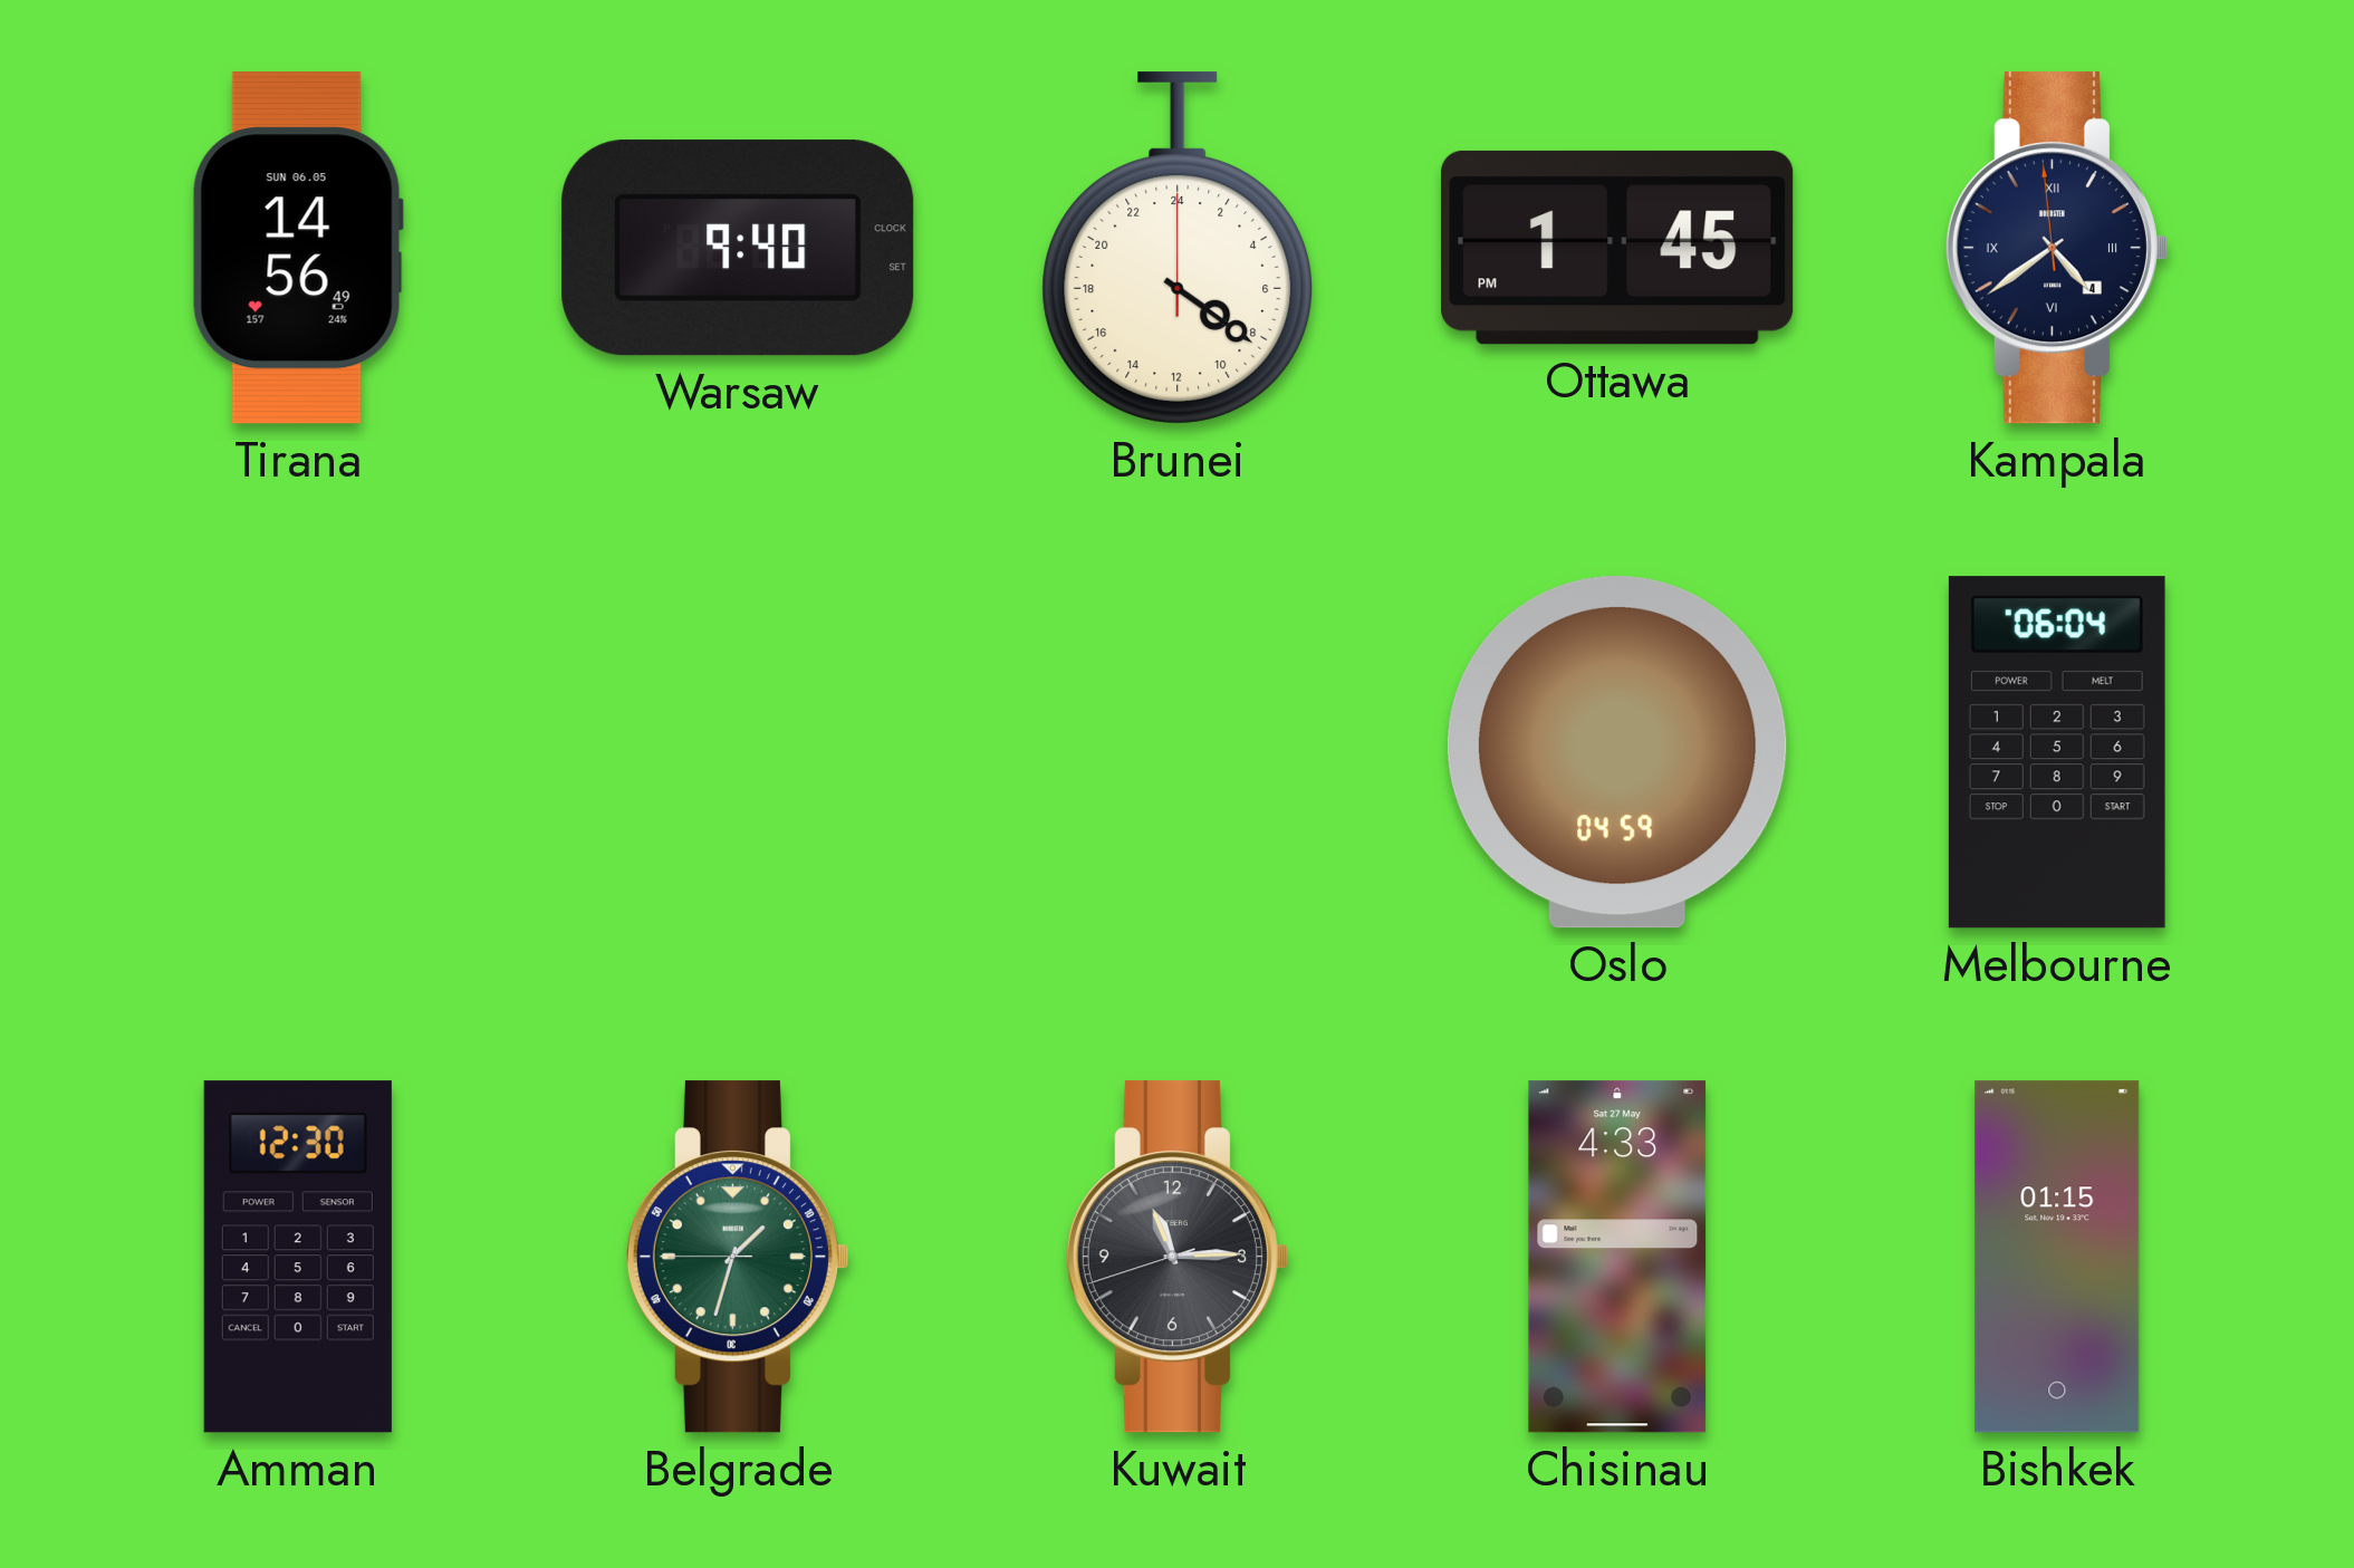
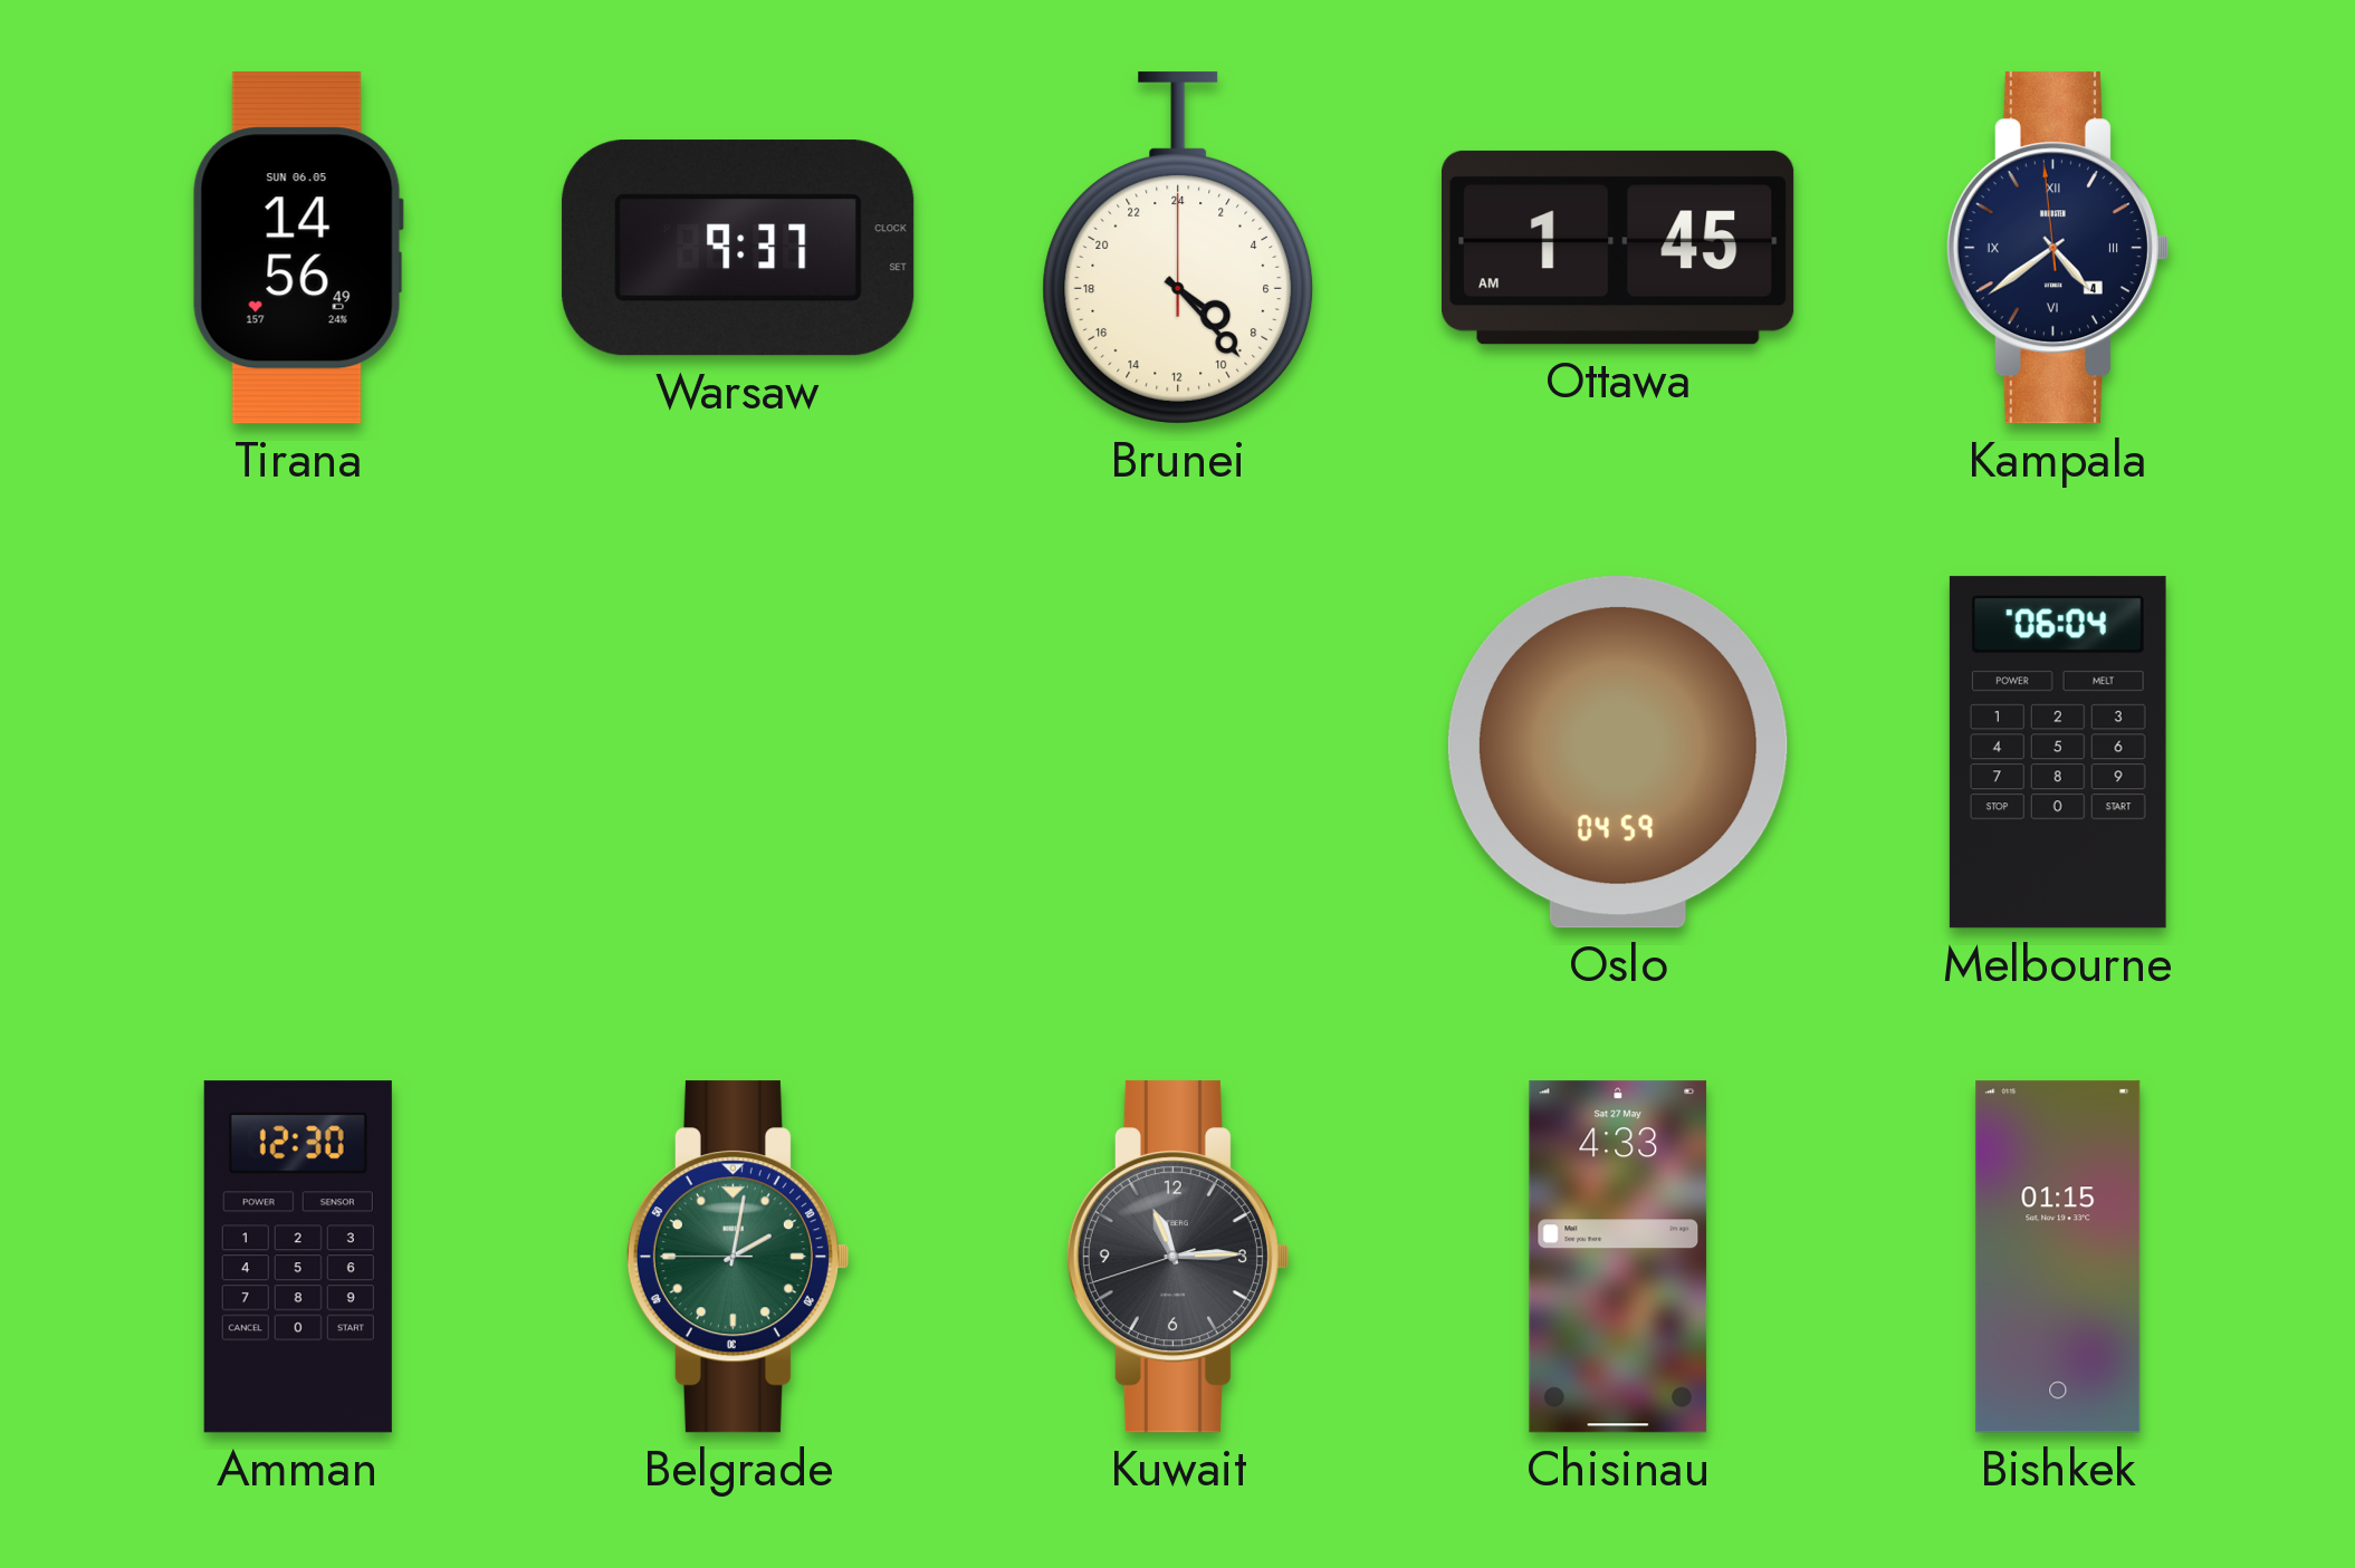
Warsaw: 9:40 -> 9:37
Brunei: 8:21 -> 8:23
Ottawa: 1:45 PM -> 1:45 AM
Belgrade: 1:32 -> 2:01
